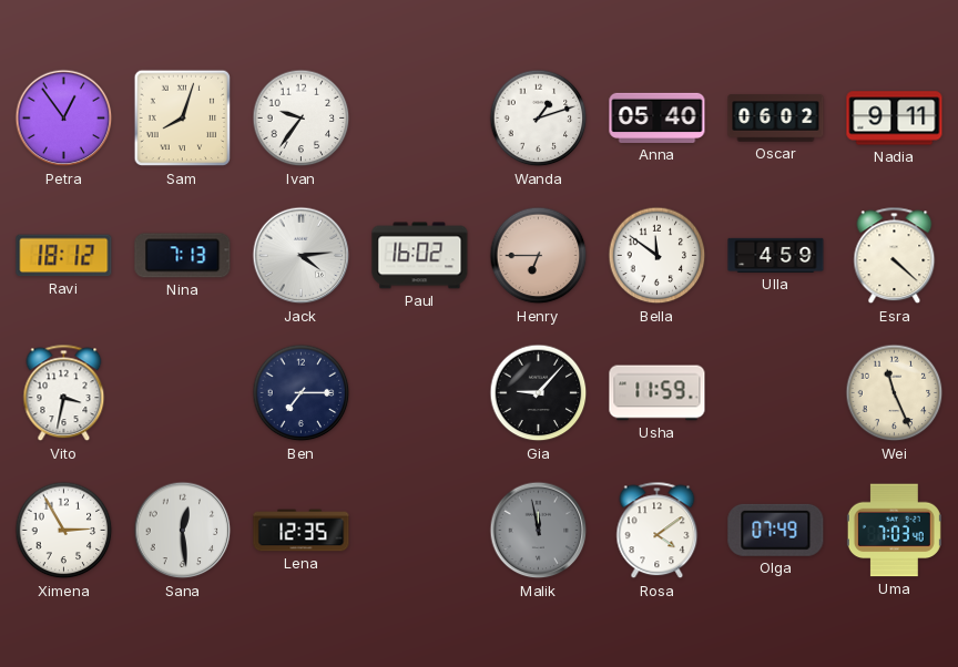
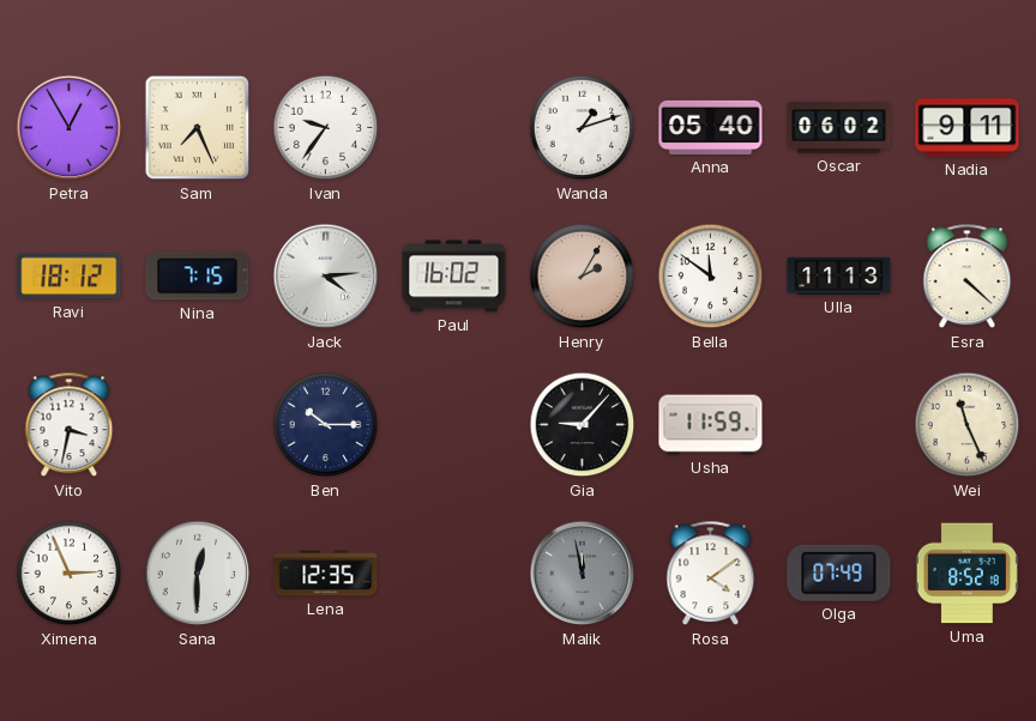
Petra: 12:54 -> 12:55
Sam: 8:03 -> 7:26
Nina: 7:13 -> 7:15
Henry: 6:45 -> 2:05
Ulla: 4:59 -> 11:13
Ben: 7:15 -> 10:15
Ximena: 2:55 -> 2:56
Sana: 12:29 -> 12:30
Uma: 7:03 -> 8:52
